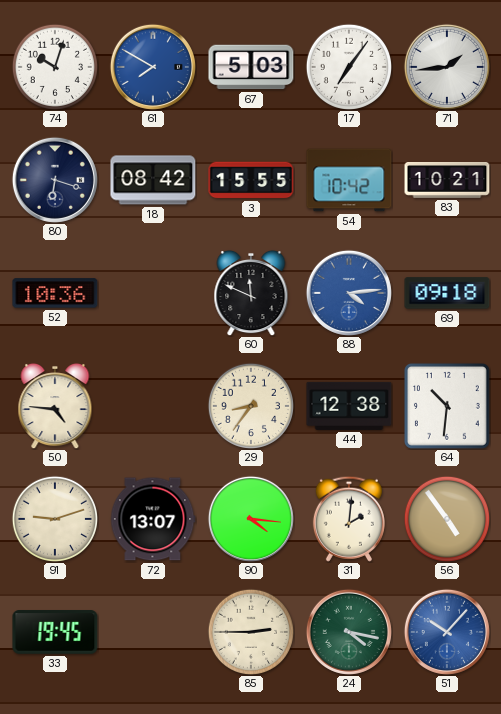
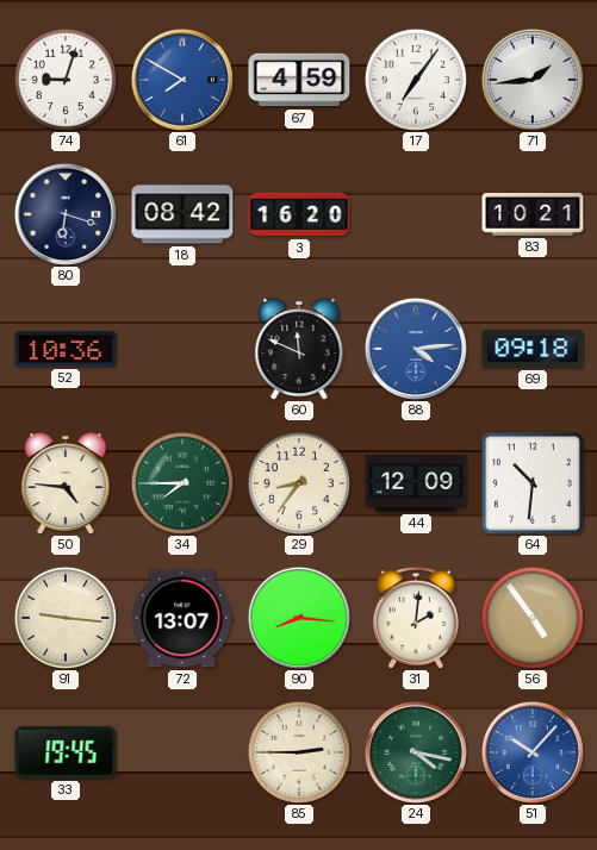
74: 10:03 -> 9:03
67: 5:03 -> 4:59
3: 15:55 -> 16:20
54: 10:42 -> none
34: none -> 7:45
44: 12:38 -> 12:09
91: 9:12 -> 9:16
90: 4:16 -> 8:16
